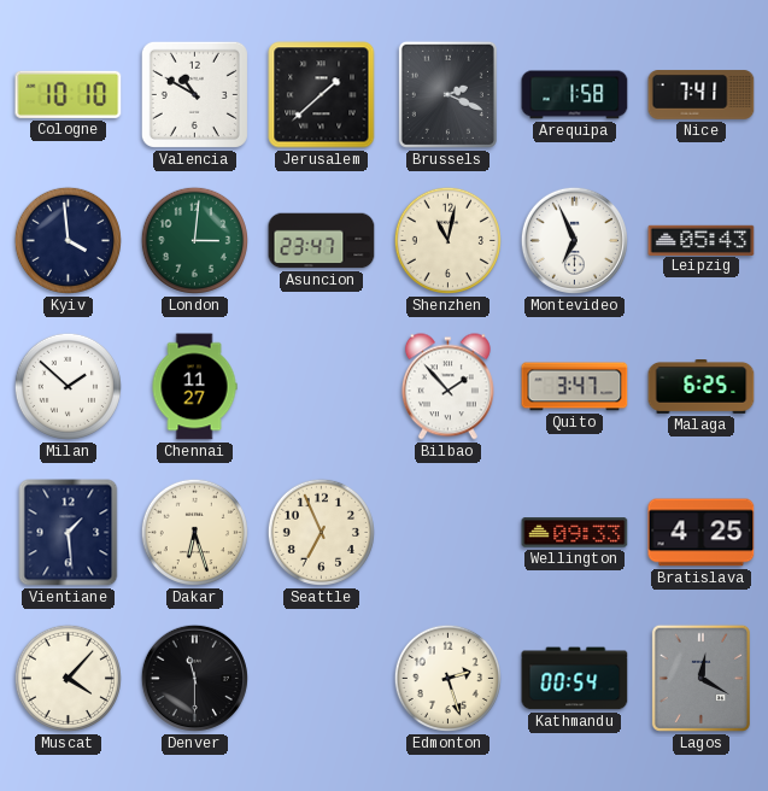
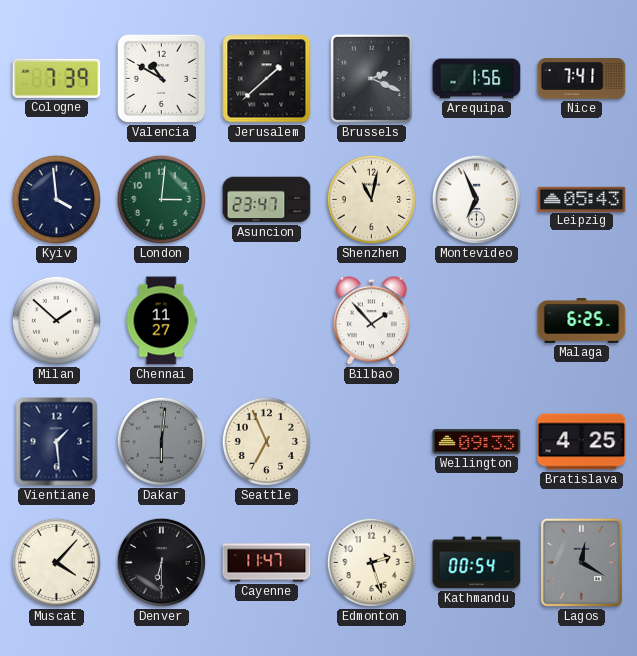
Cologne: 10:10 -> 7:39
Arequipa: 1:58 -> 1:56
Quito: 3:47 -> none
Dakar: 6:27 -> 6:01
Dakar dial: cream -> grey
Denver: 11:30 -> 6:30
Cayenne: none -> 11:47
